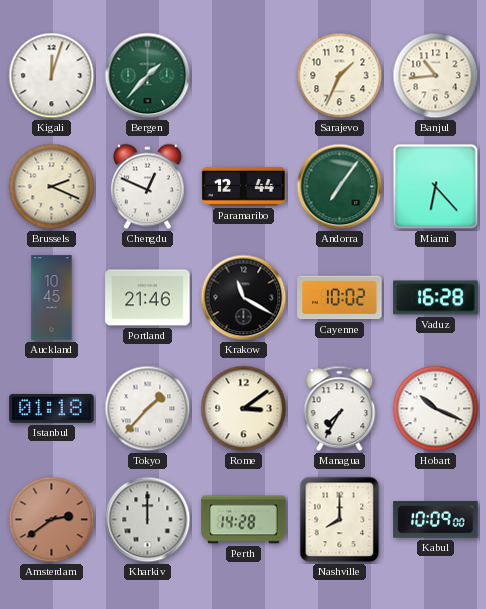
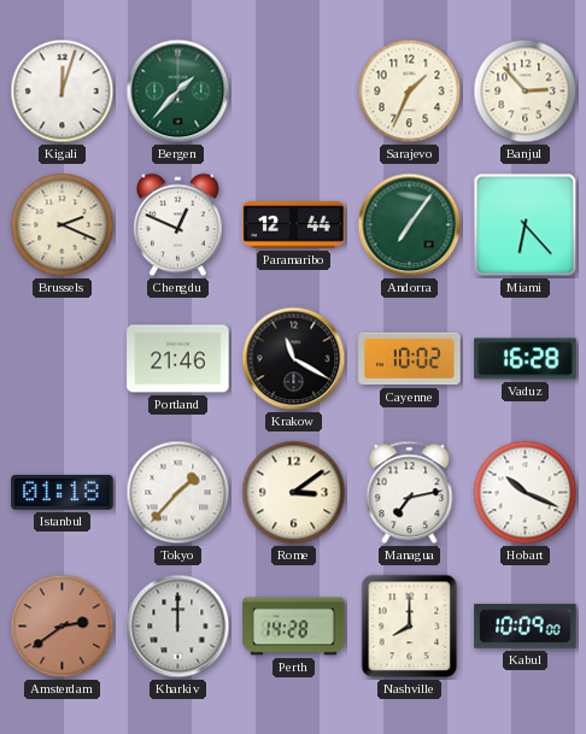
Banjul: 10:44 -> 2:53
Auckland: 10:45 -> none
Managua: 7:35 -> 7:13
